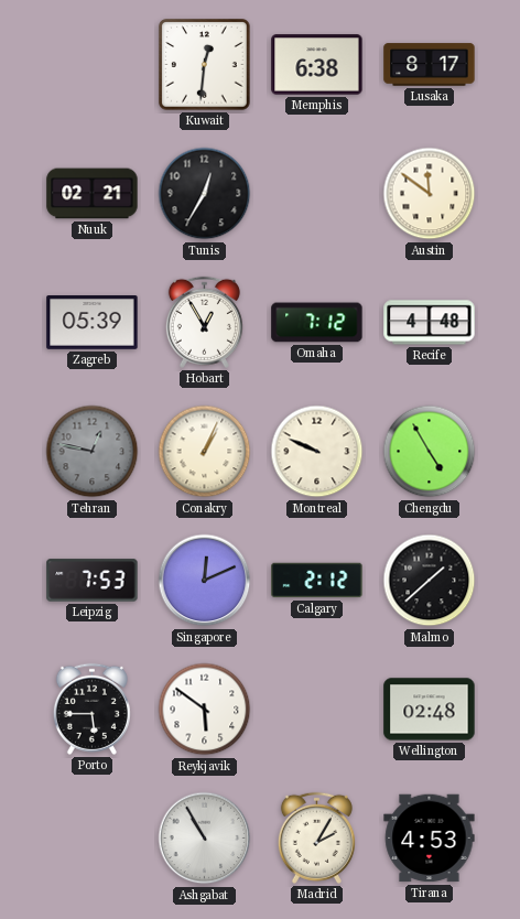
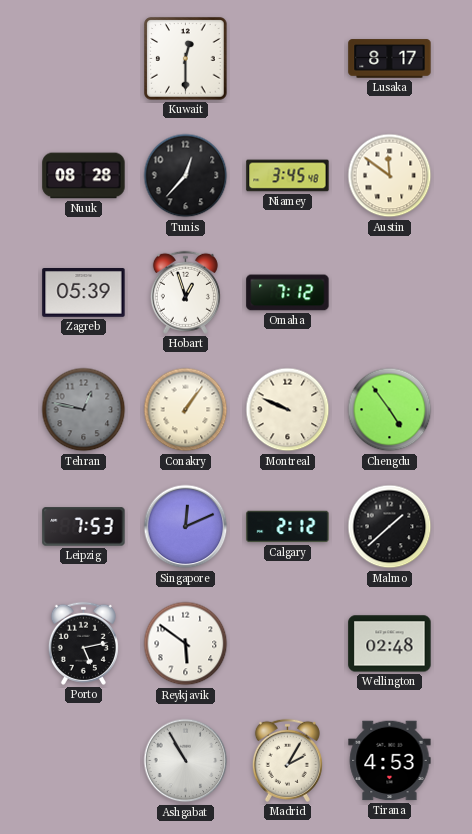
Kuwait: 12:31 -> 12:30
Memphis: 6:38 -> none
Nuuk: 02:21 -> 08:28
Tunis: 12:35 -> 12:37
Niamey: none -> 3:45
Hobart: 12:55 -> 12:57
Recife: 4:48 -> none
Conakry: 1:04 -> 1:06
Chengdu: 4:55 -> 4:54
Porto: 5:45 -> 5:13
